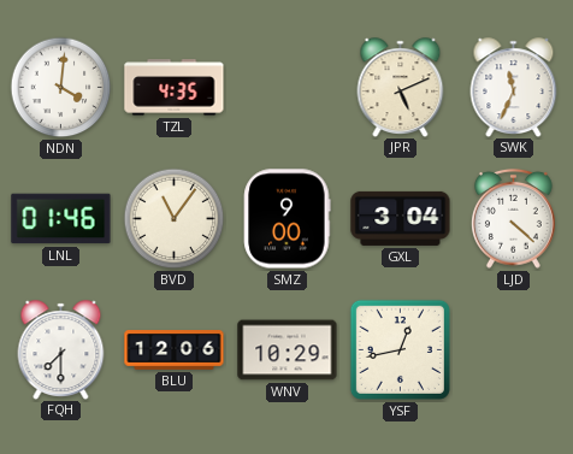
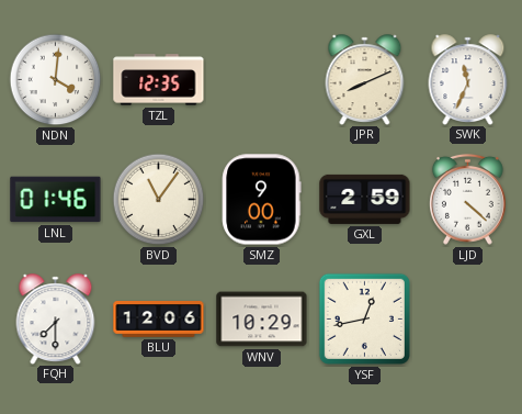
TZL: 4:35 -> 12:35
JPR: 5:11 -> 8:11
GXL: 3:04 -> 2:59
